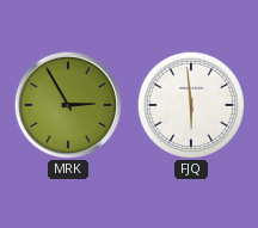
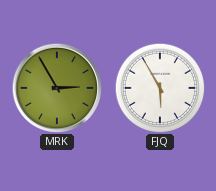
FJQ: 5:59 -> 5:55
